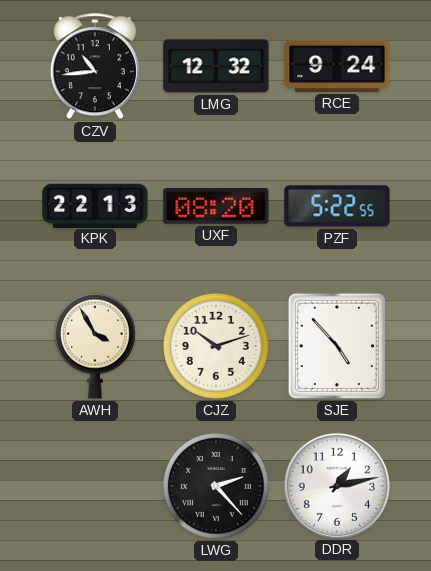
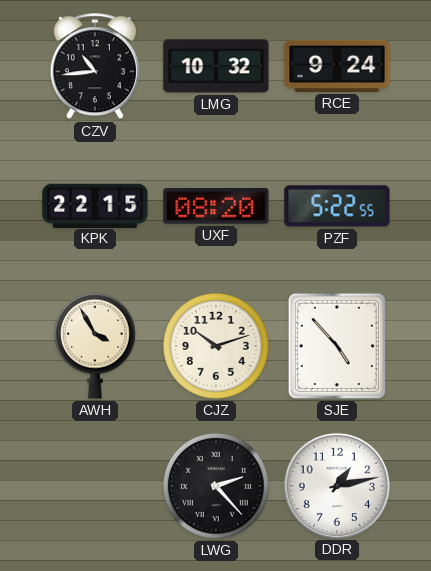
LMG: 12:32 -> 10:32
KPK: 22:13 -> 22:15
